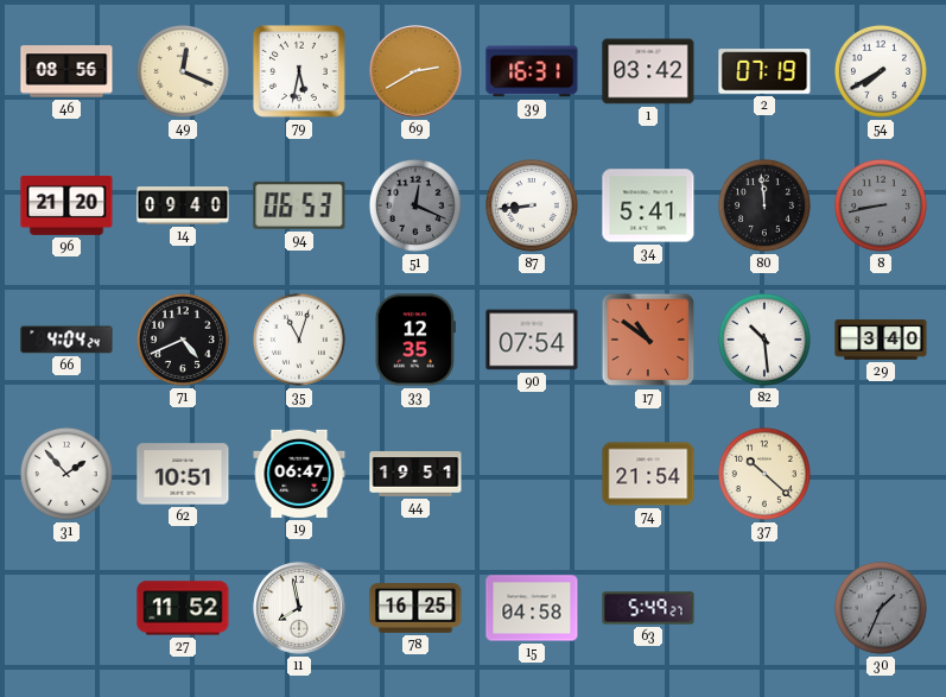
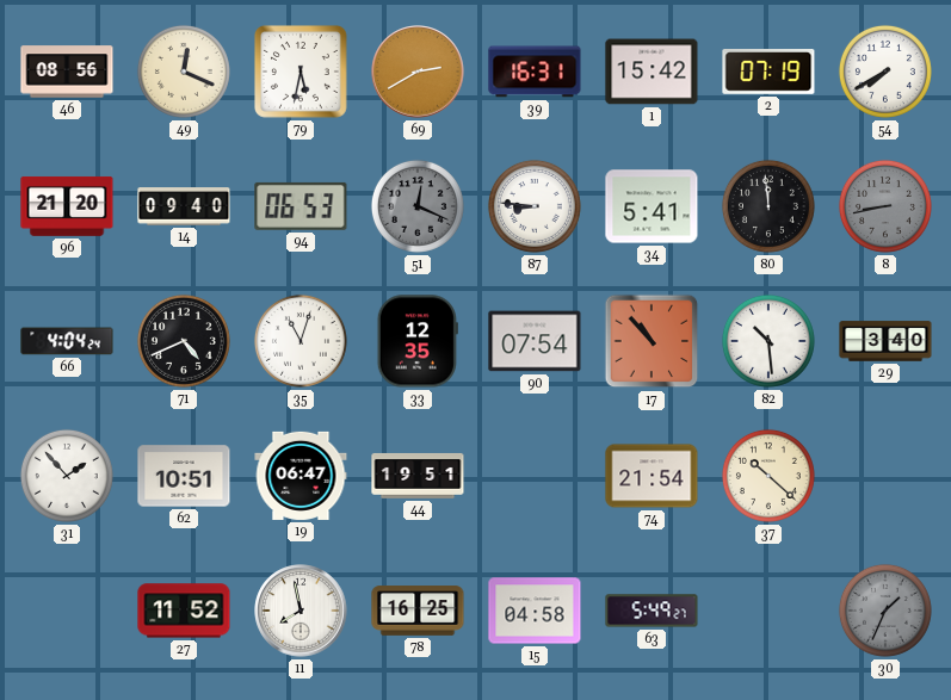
1: 03:42 -> 15:42
87: 8:44 -> 8:46
17: 10:51 -> 10:53
